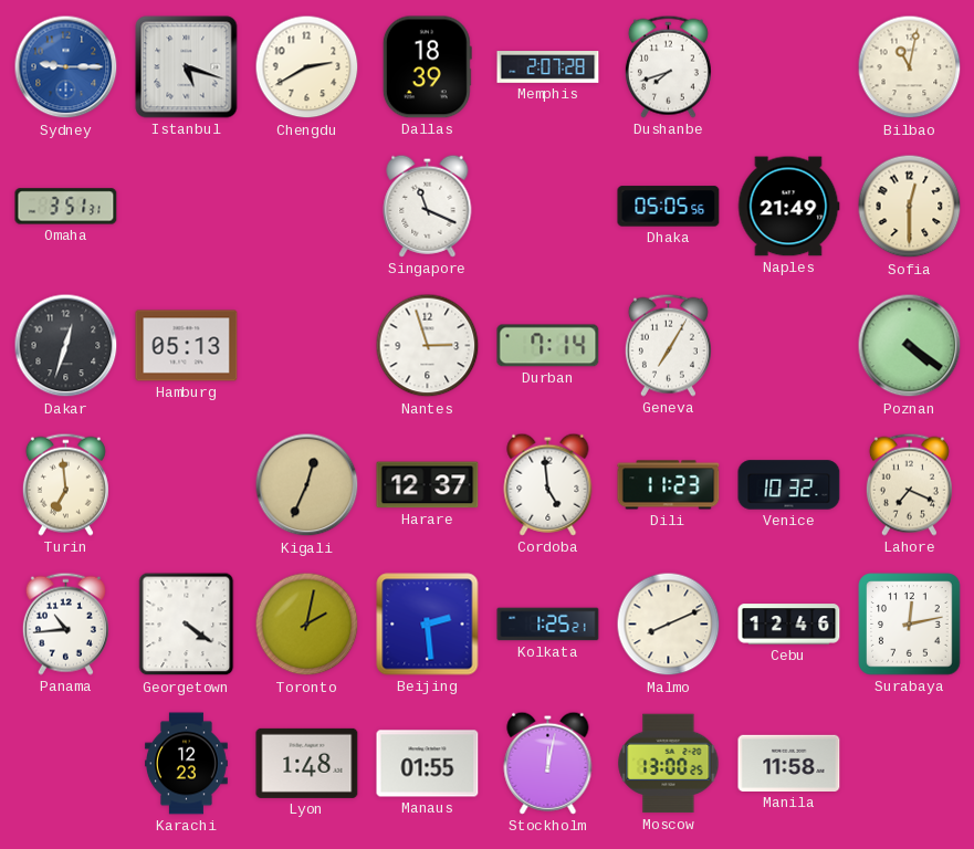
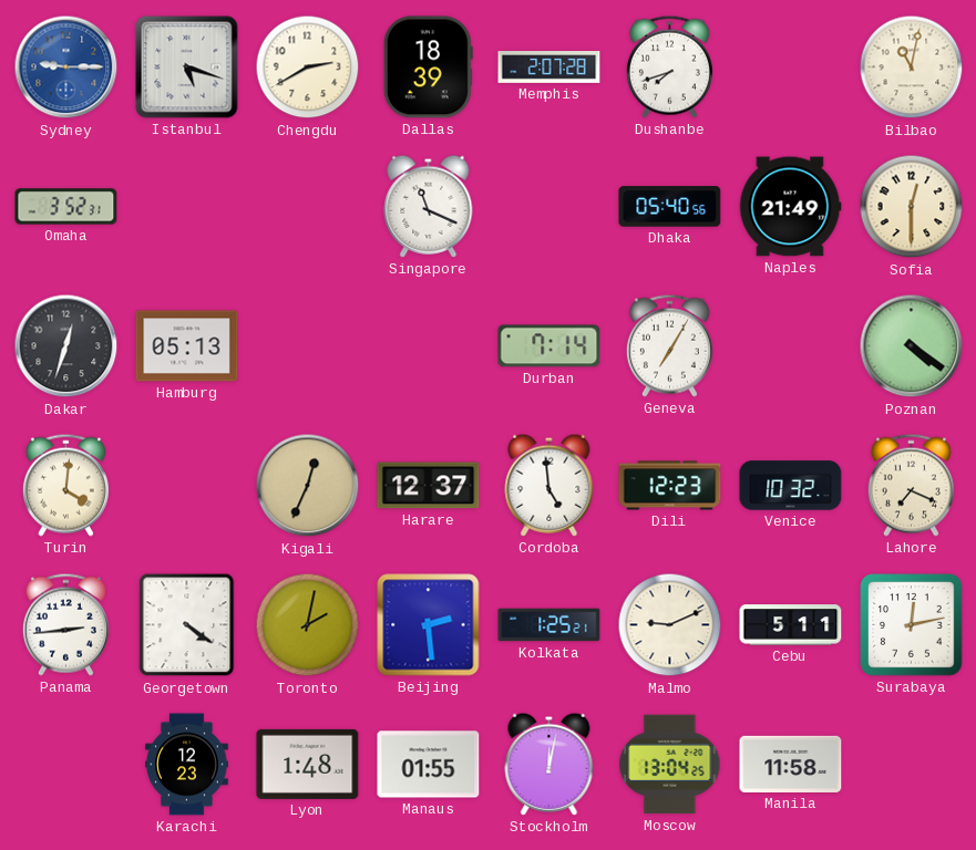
Omaha: 3:51 -> 3:52
Dhaka: 05:05 -> 05:40
Nantes: 2:57 -> none
Turin: 6:59 -> 4:01
Dili: 11:23 -> 12:23
Panama: 10:44 -> 2:44
Malmo: 8:11 -> 9:11
Cebu: 12:46 -> 5:11
Moscow: 13:00 -> 13:04
